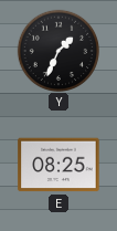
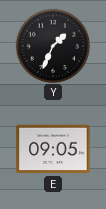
E: 08:25 -> 09:05
